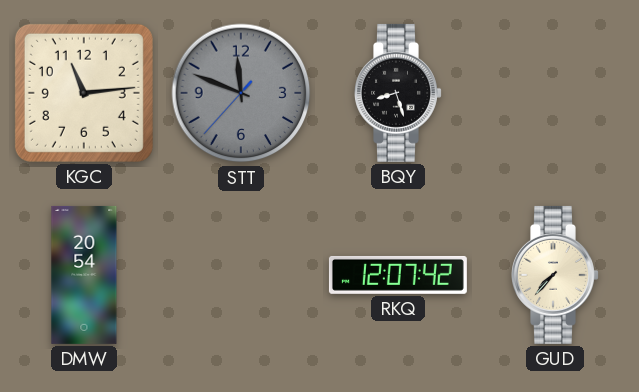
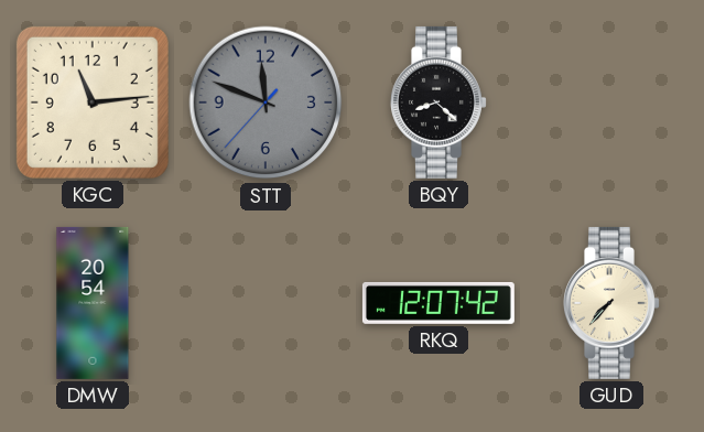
BQY: 8:27 -> 8:22
